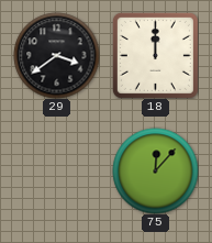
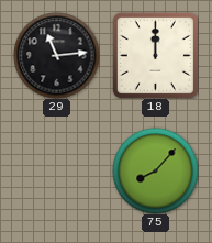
29: 3:39 -> 11:14
75: 12:07 -> 8:07
